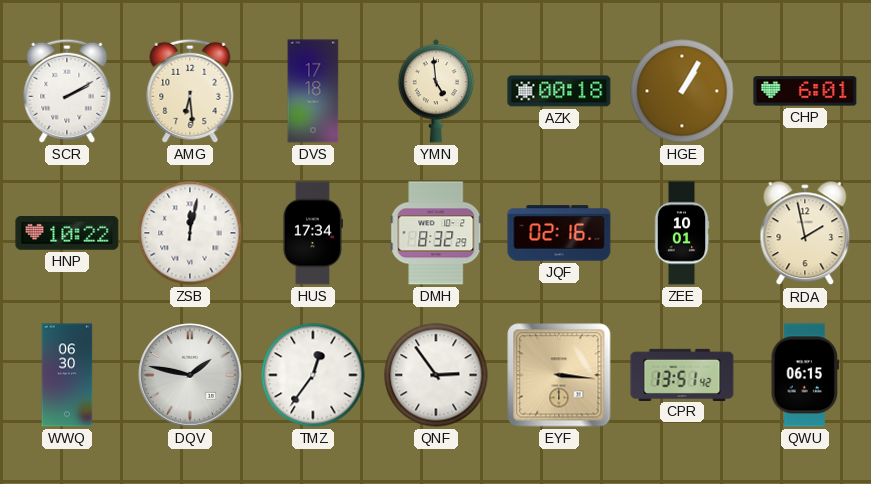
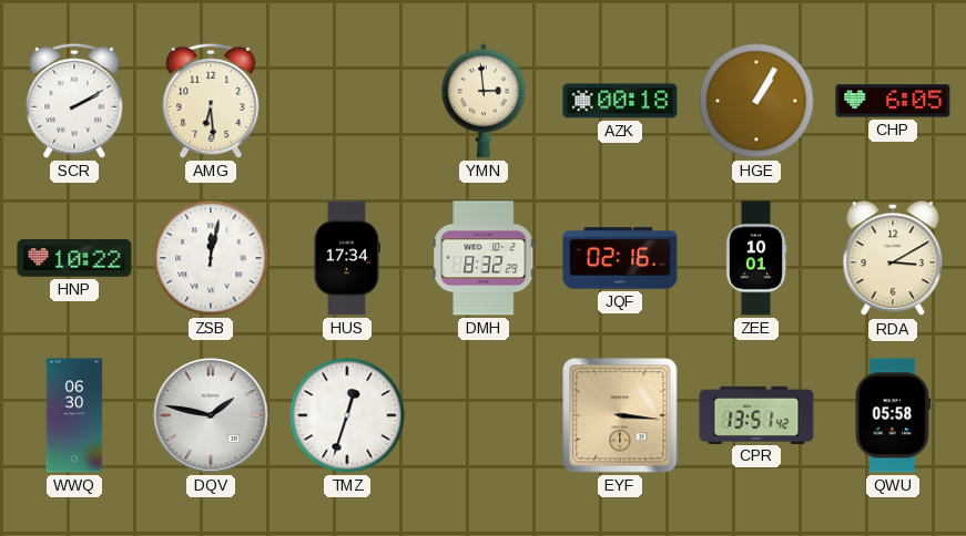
DVS: 17:18 -> none
YMN: 4:59 -> 2:59
CHP: 6:01 -> 6:05
RDA: 1:58 -> 3:10
TMZ: 12:36 -> 12:33
QNF: 2:54 -> none
QWU: 06:15 -> 05:58
